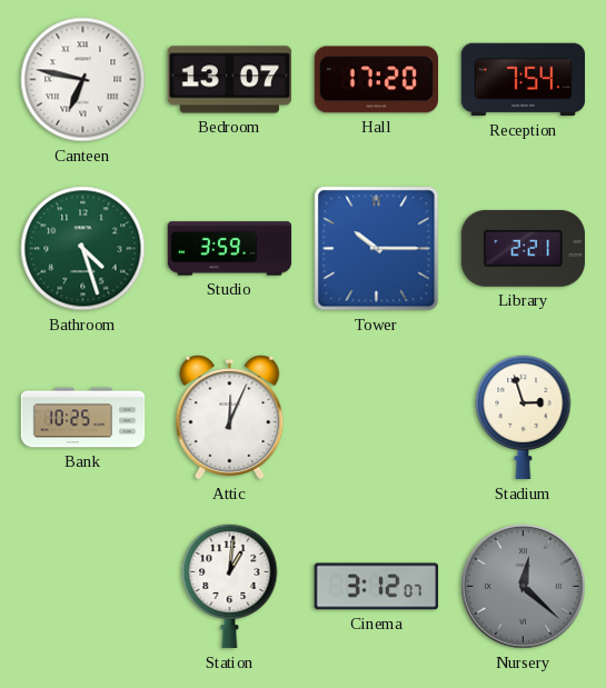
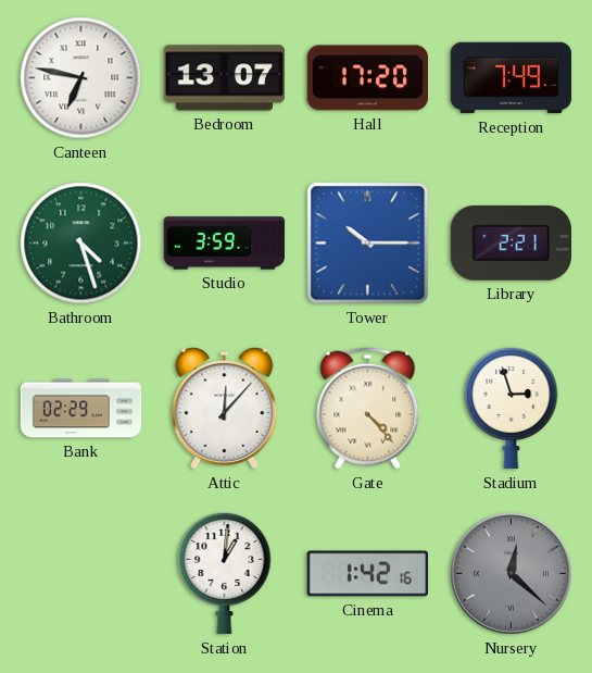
Reception: 7:54 -> 7:49
Bank: 10:25 -> 02:29
Attic: 12:04 -> 12:07
Gate: none -> 4:23
Cinema: 3:12 -> 1:42
